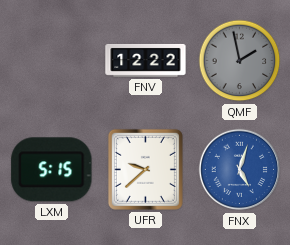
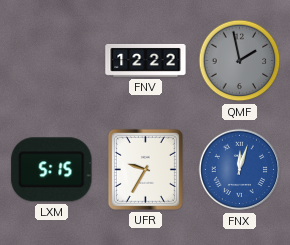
UFR: 9:38 -> 9:35
FNX: 5:03 -> 12:03
